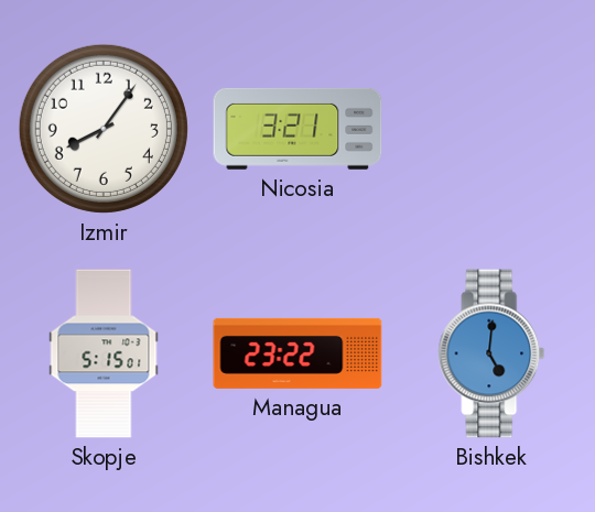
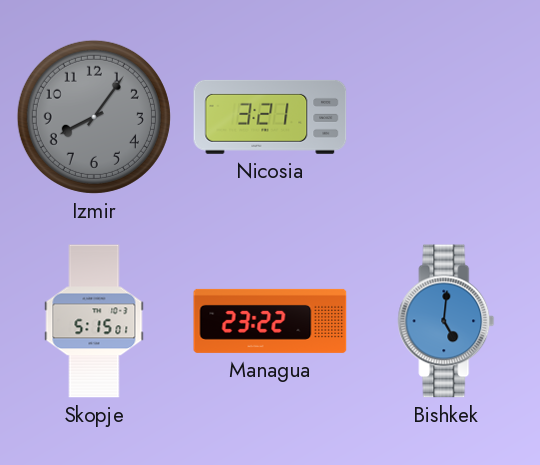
Izmir dial: white -> grey
